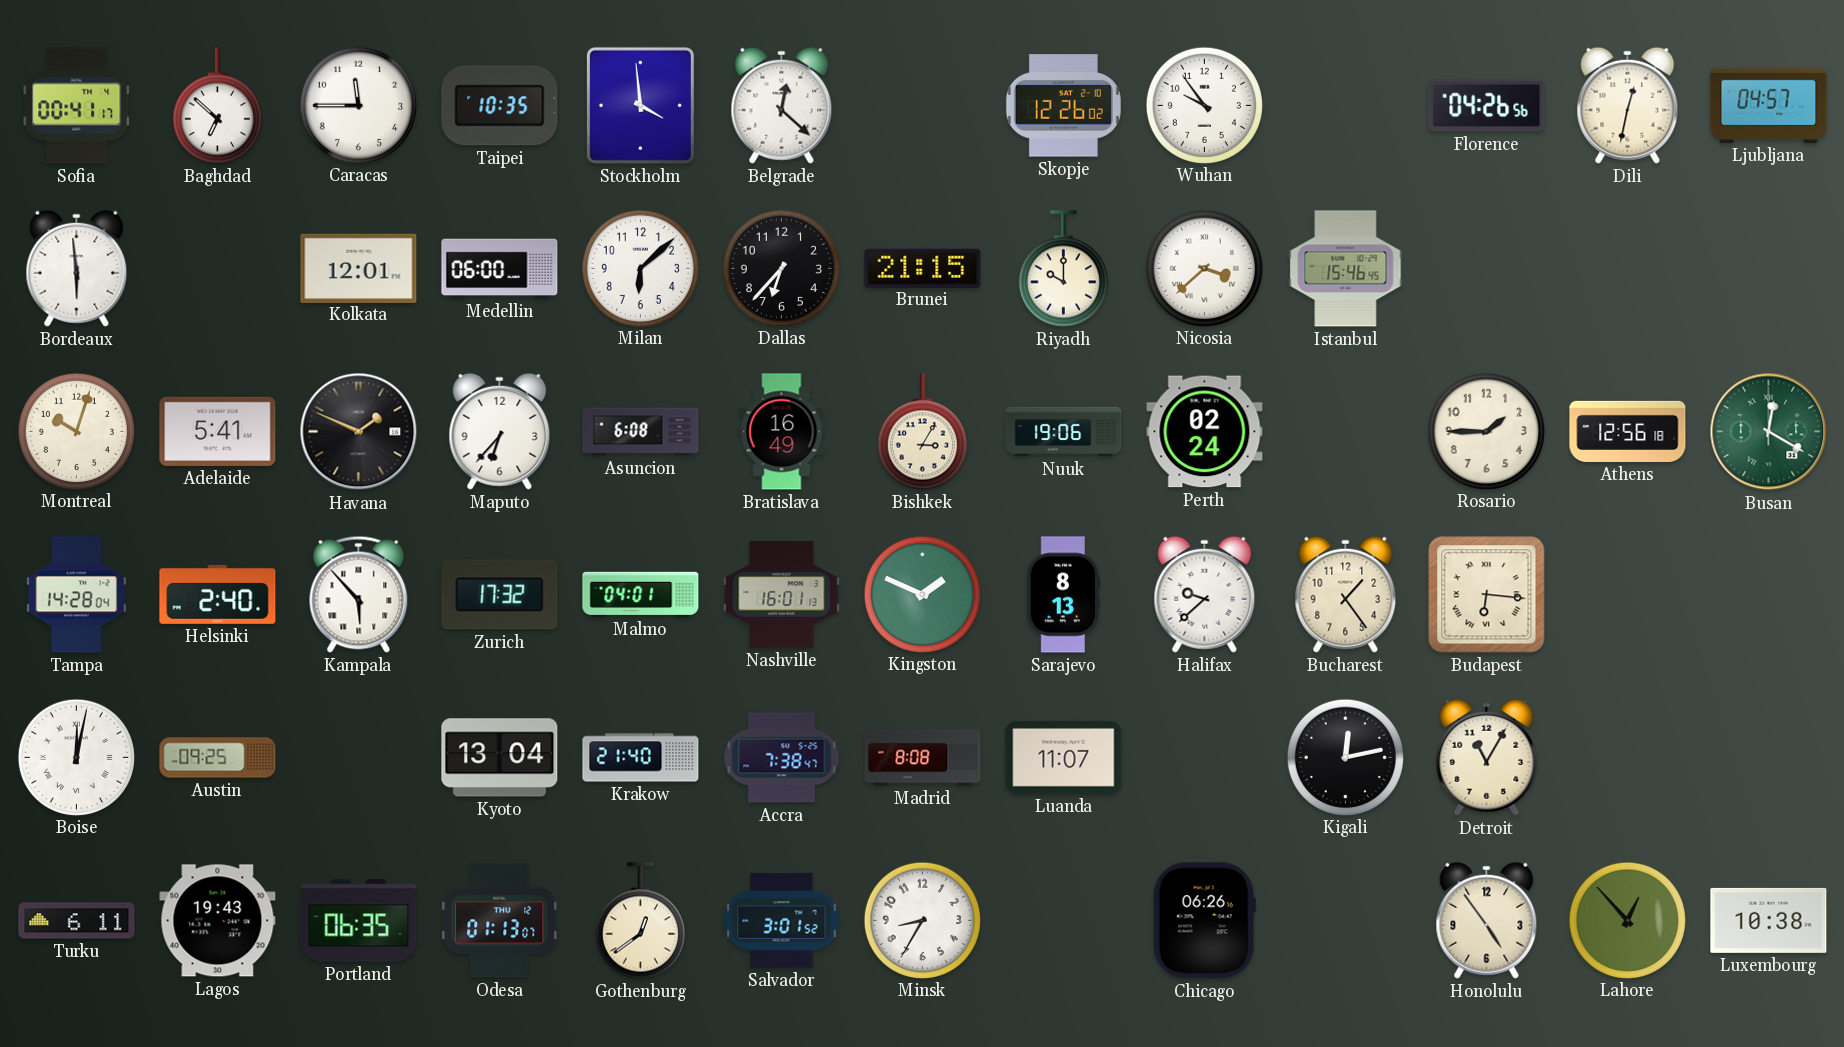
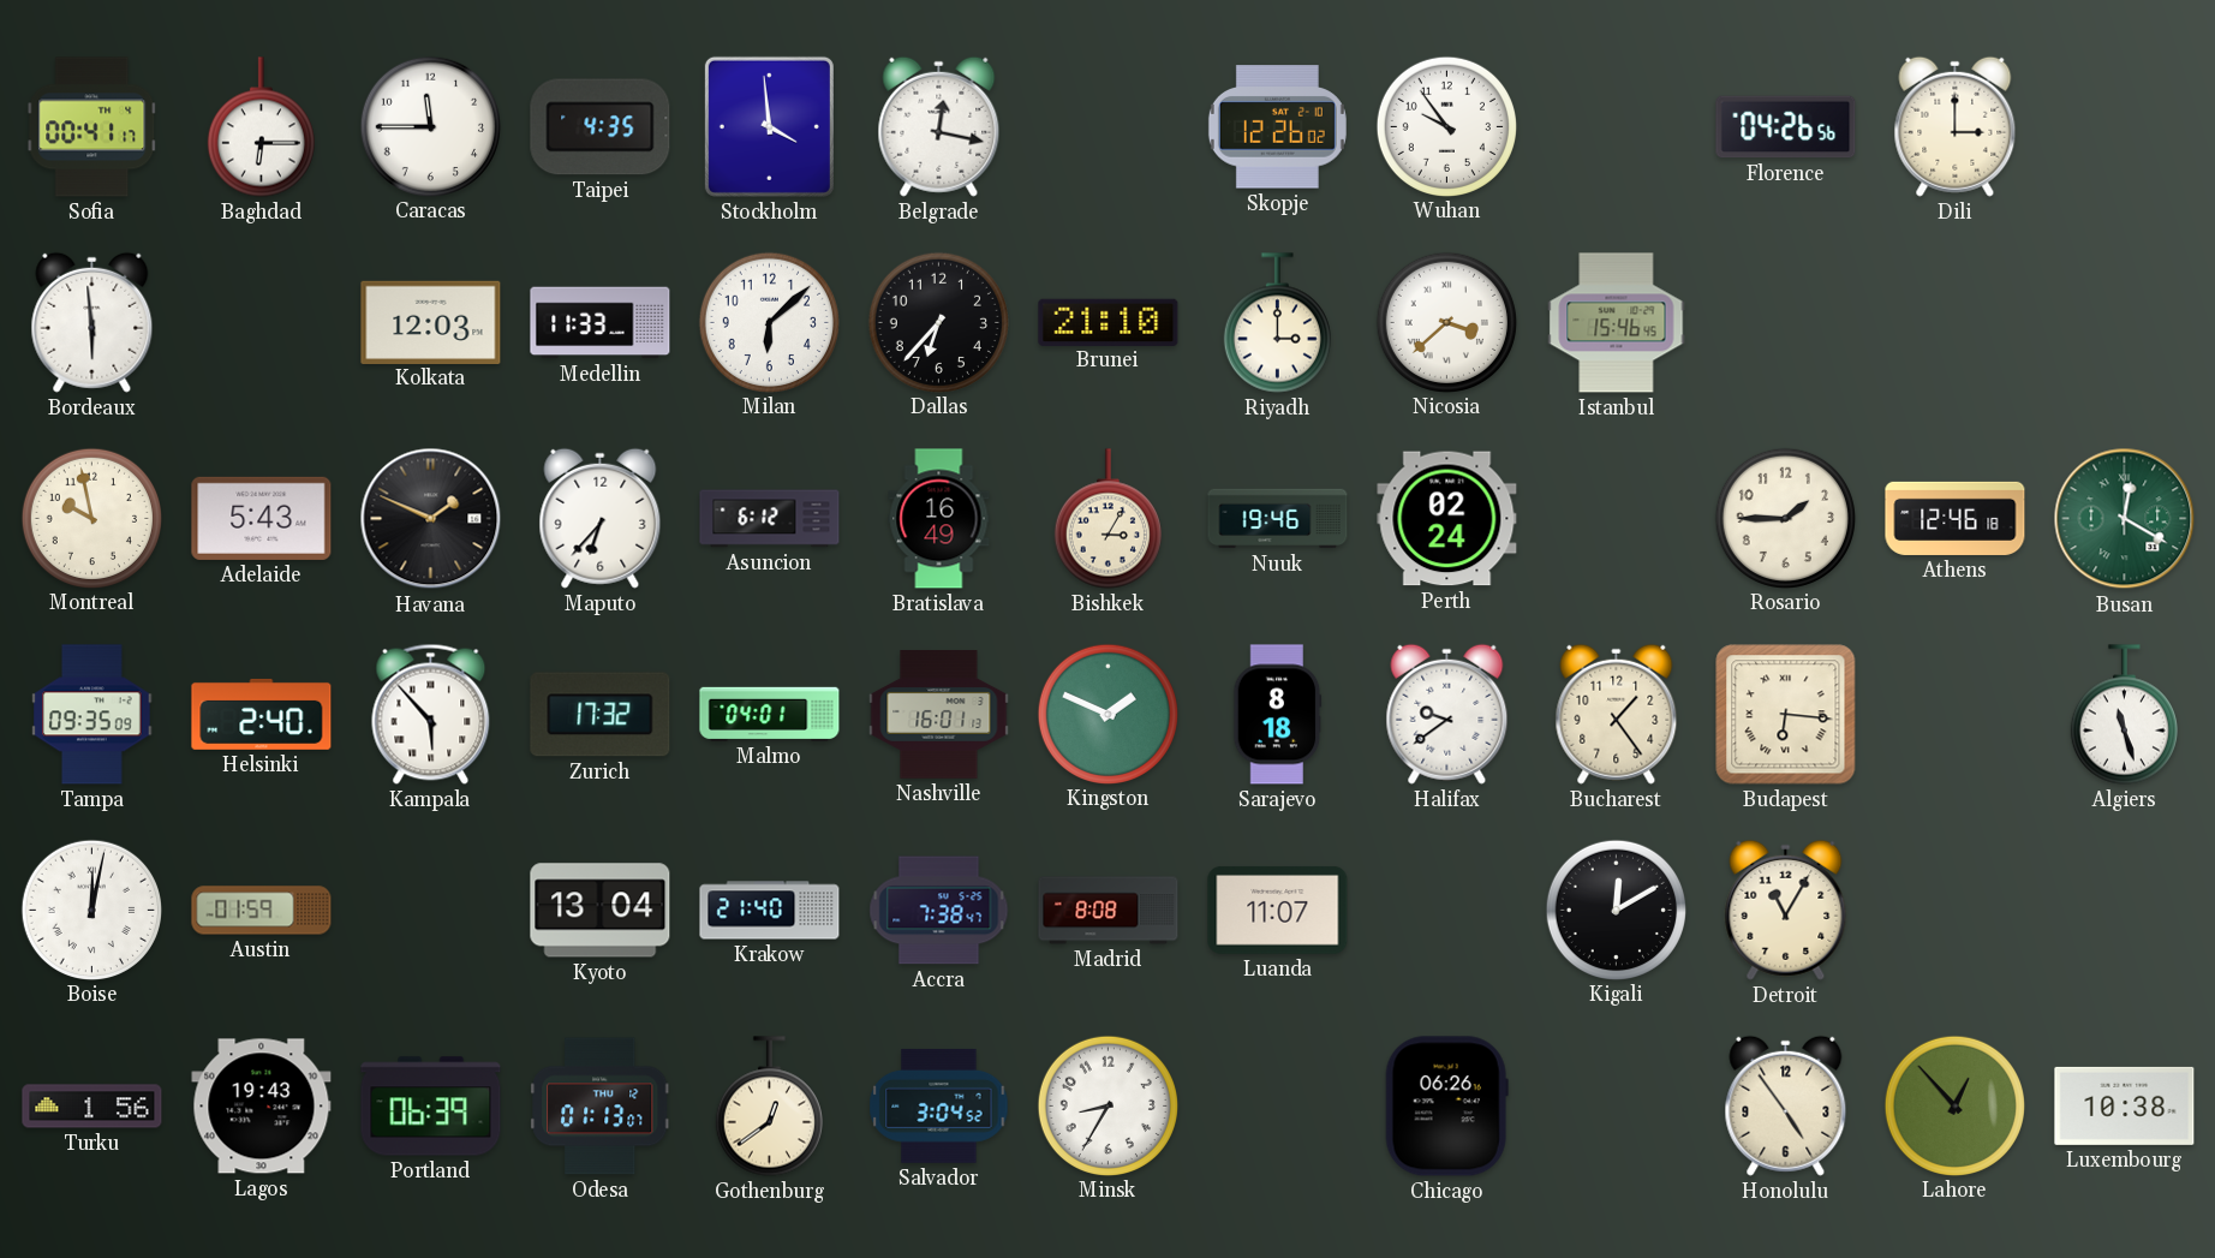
Baghdad: 6:52 -> 6:15
Taipei: 10:35 -> 4:35
Belgrade: 12:22 -> 12:17
Dili: 12:32 -> 3:00
Ljubljana: 04:57 -> none
Kolkata: 12:01 -> 12:03
Medellin: 06:00 -> 11:33
Brunei: 21:15 -> 21:10
Riyadh: 10:00 -> 3:00
Montreal: 10:03 -> 9:58
Adelaide: 5:41 -> 5:43
Asuncion: 6:08 -> 6:12
Nuuk: 19:06 -> 19:46
Athens: 12:56 -> 12:46
Tampa: 14:28 -> 09:35
Sarajevo: 8:13 -> 8:18
Halifax: 9:38 -> 9:39
Algiers: none -> 11:27
Austin: 09:25 -> 01:59
Kigali: 12:13 -> 12:10
Turku: 6:11 -> 1:56
Portland: 06:35 -> 06:39
Salvador: 3:01 -> 3:04
